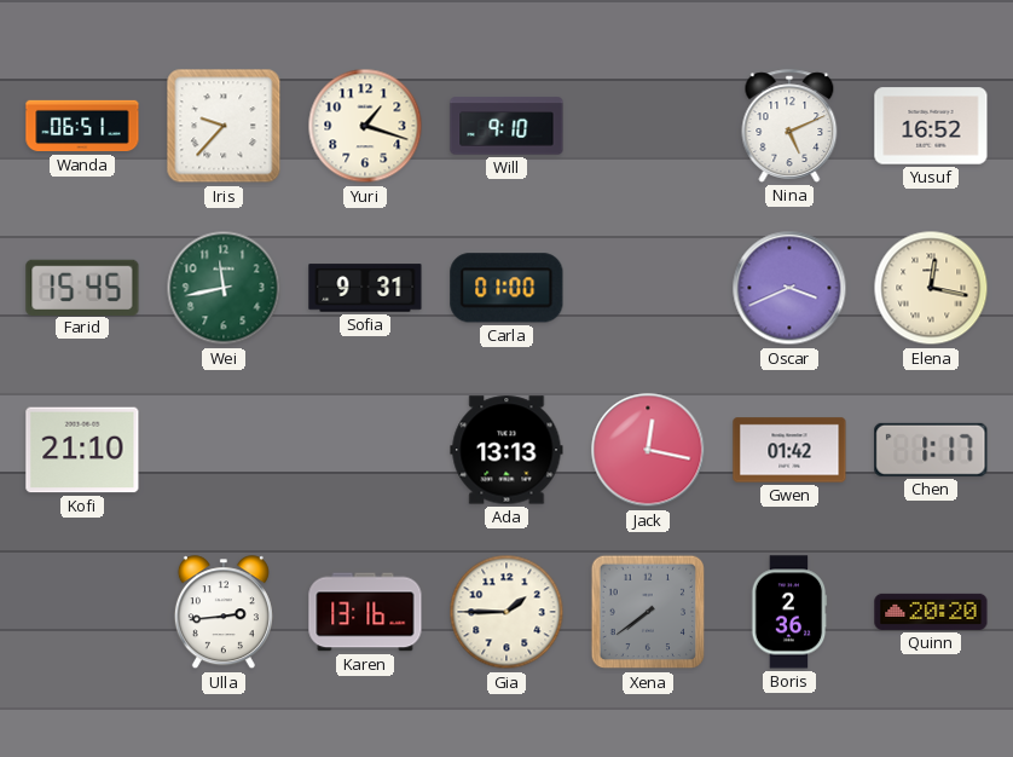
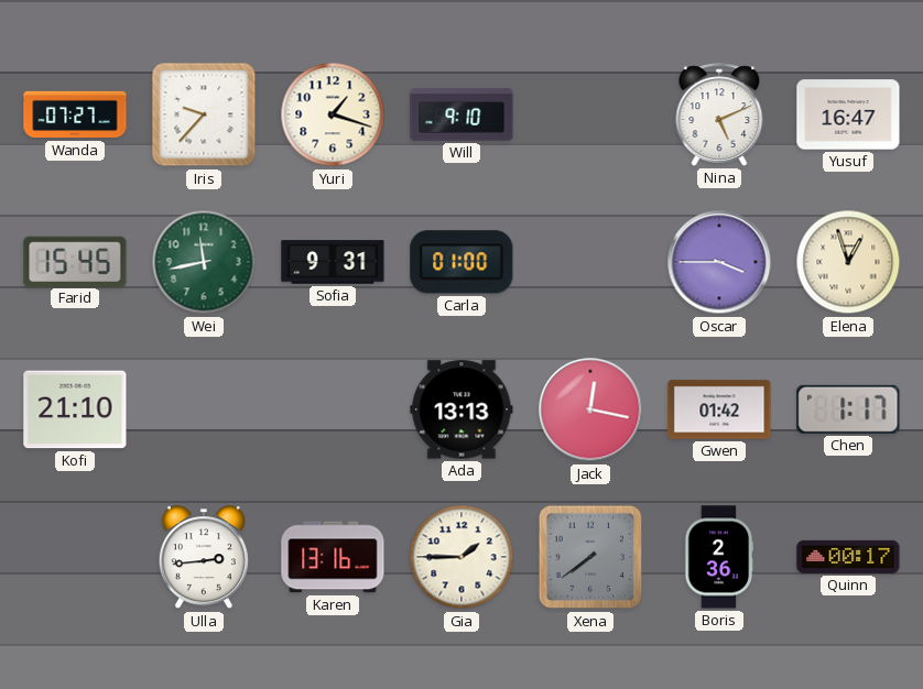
Wanda: 06:51 -> 07:27
Yusuf: 16:52 -> 16:47
Oscar: 3:41 -> 3:45
Elena: 12:17 -> 12:57
Quinn: 20:20 -> 00:17
